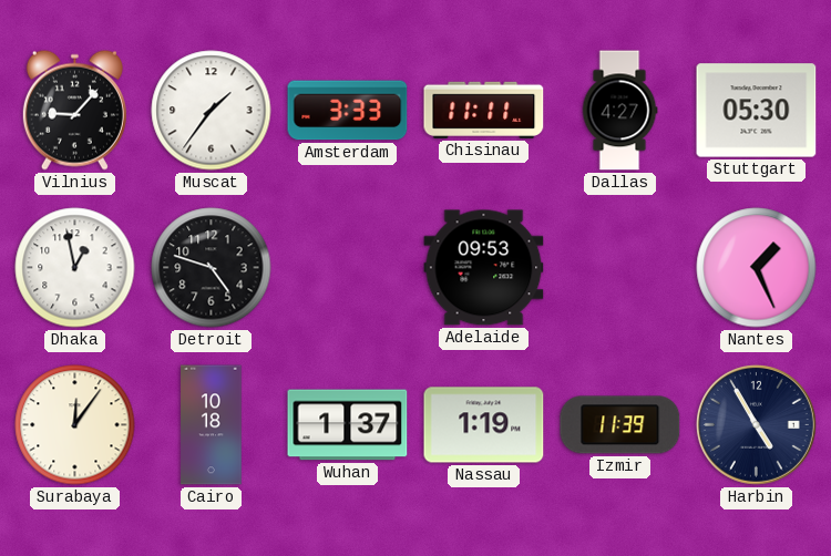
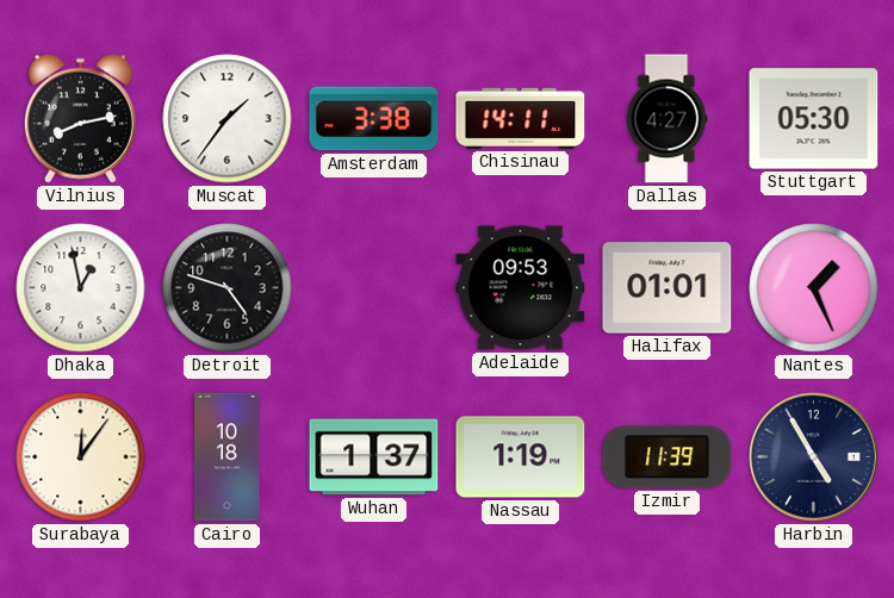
Vilnius: 9:07 -> 8:13
Amsterdam: 3:33 -> 3:38
Chisinau: 11:11 -> 14:11
Halifax: none -> 01:01
